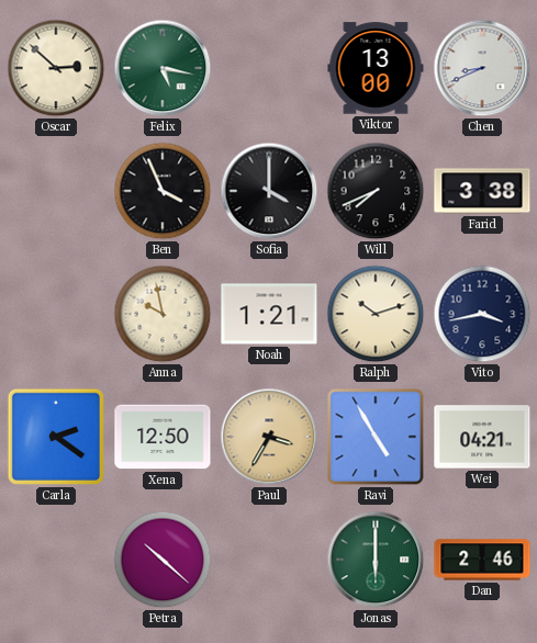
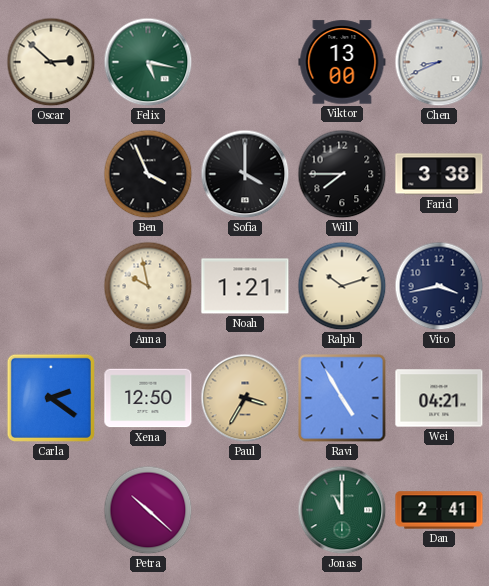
Will: 7:41 -> 7:45
Jonas: 6:00 -> 11:00
Dan: 2:46 -> 2:41
